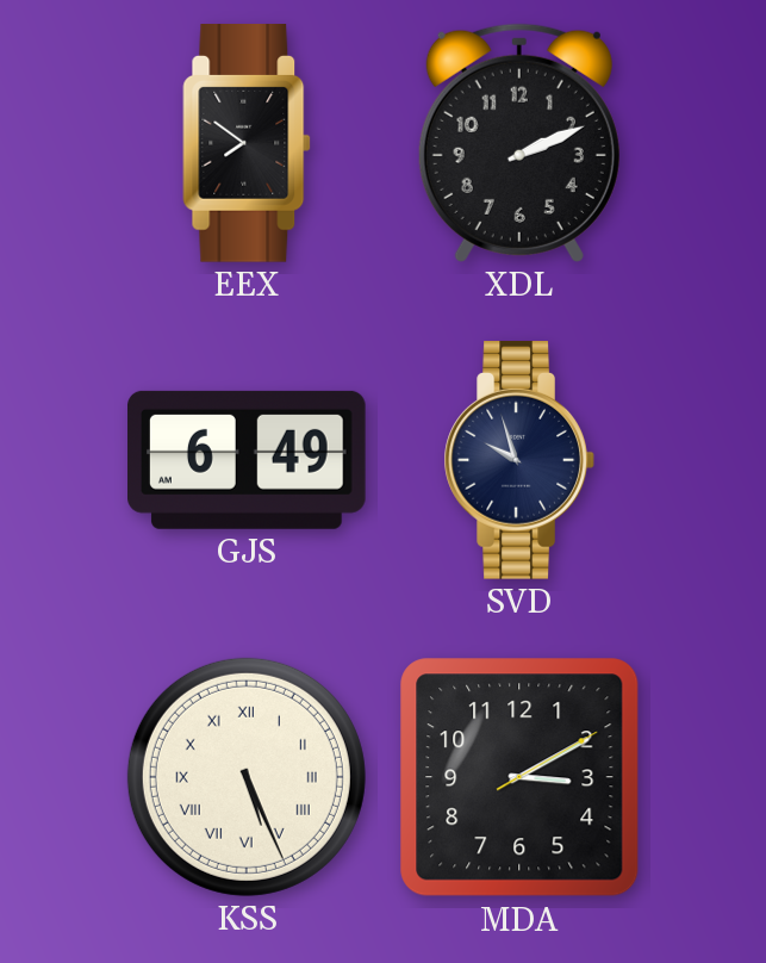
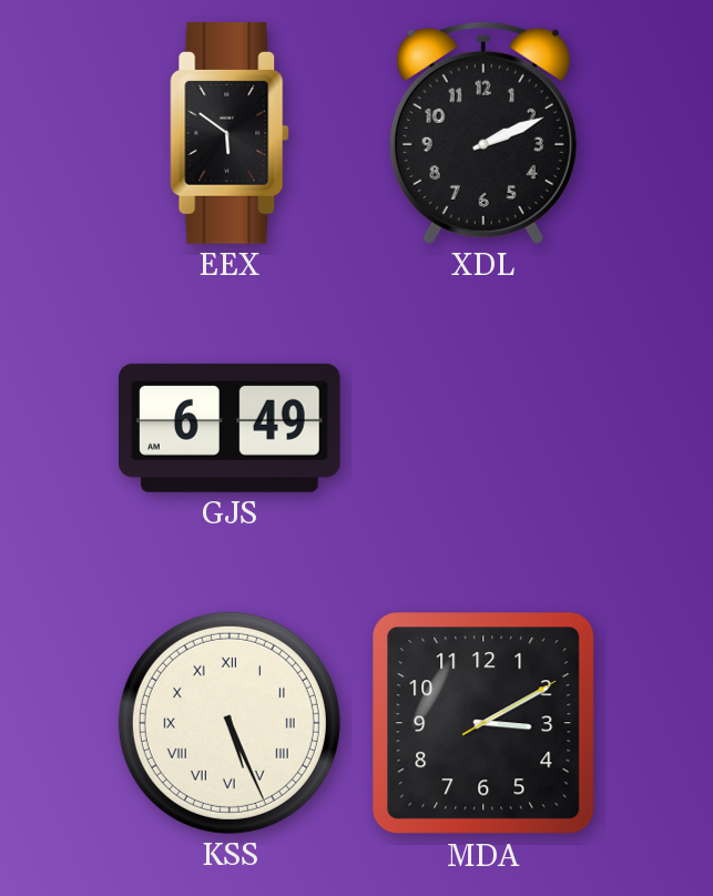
EEX: 7:51 -> 5:51
SVD: 9:57 -> none
